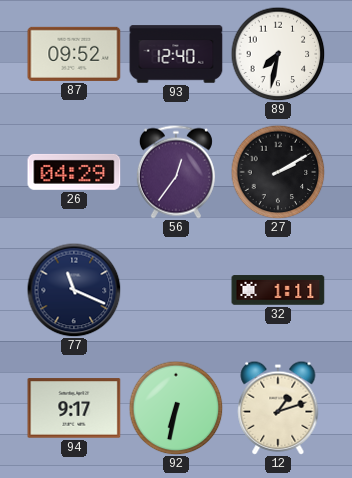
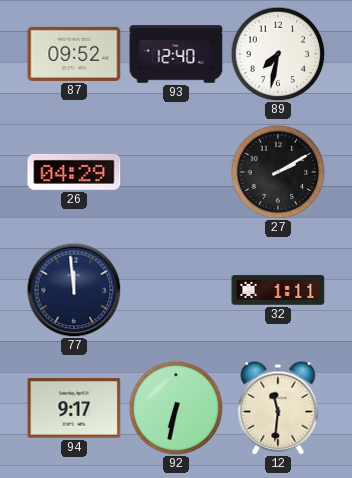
56: 12:36 -> none
77: 11:19 -> 11:59
12: 1:12 -> 11:31
